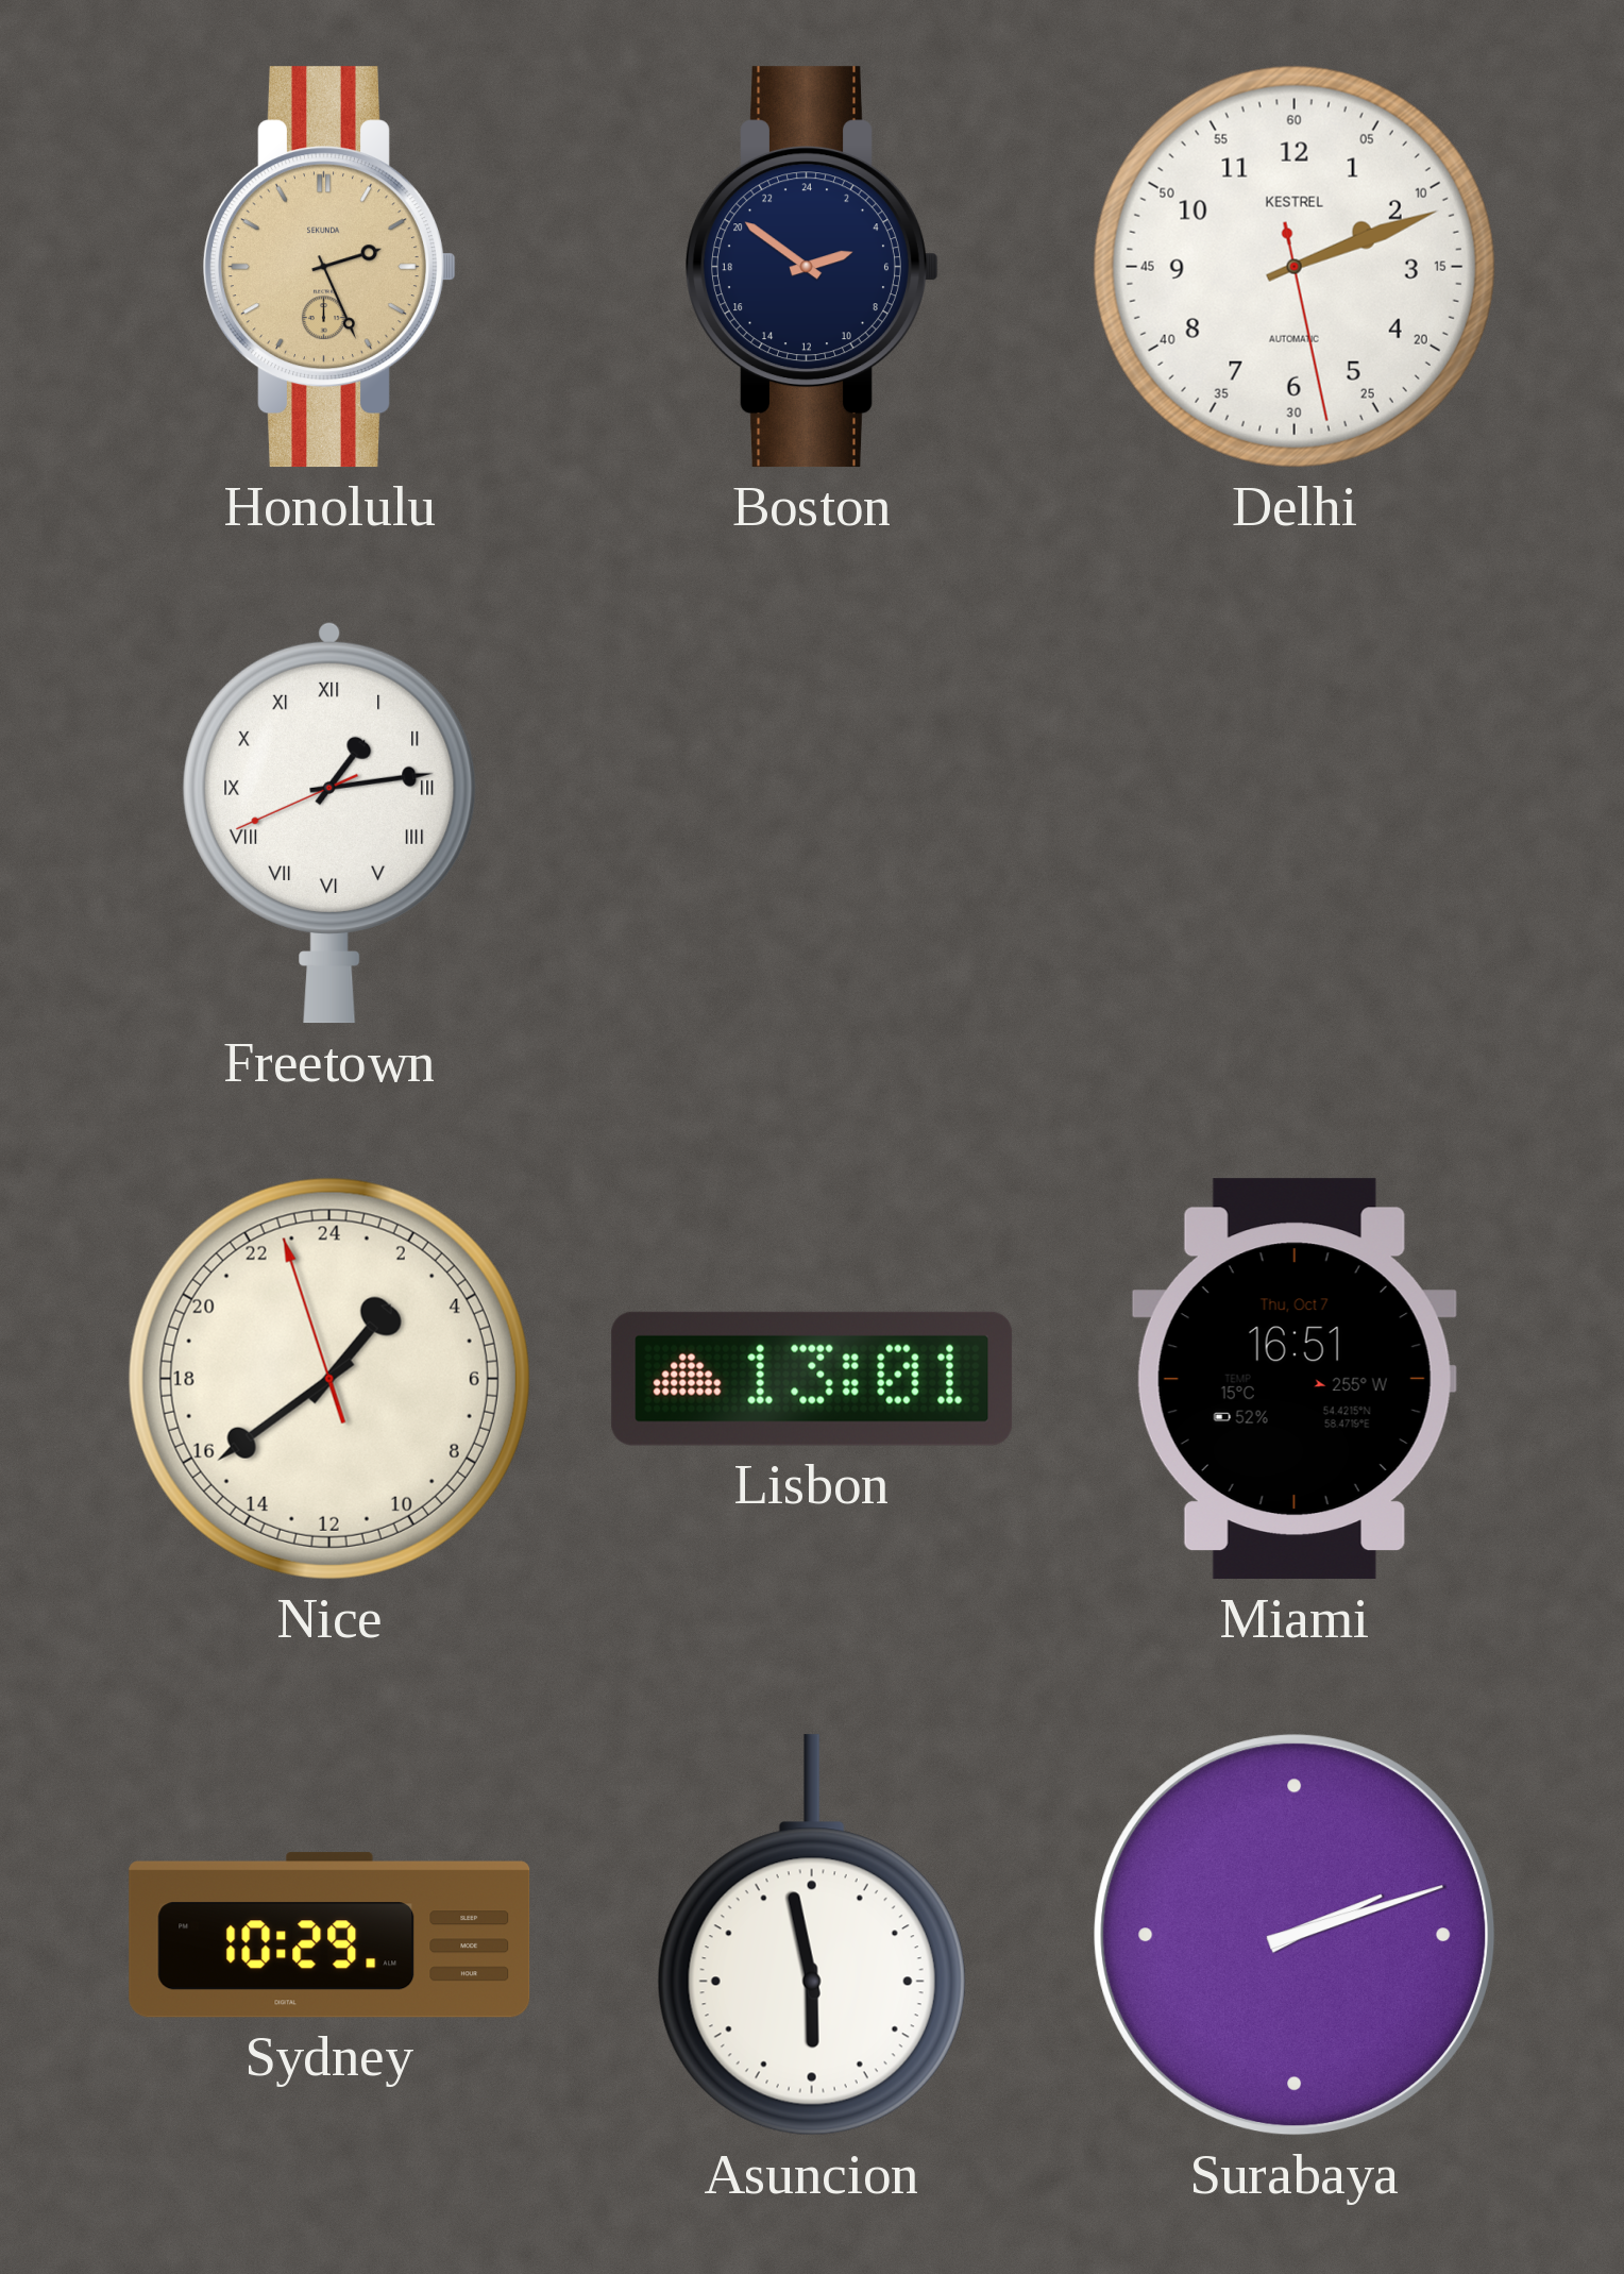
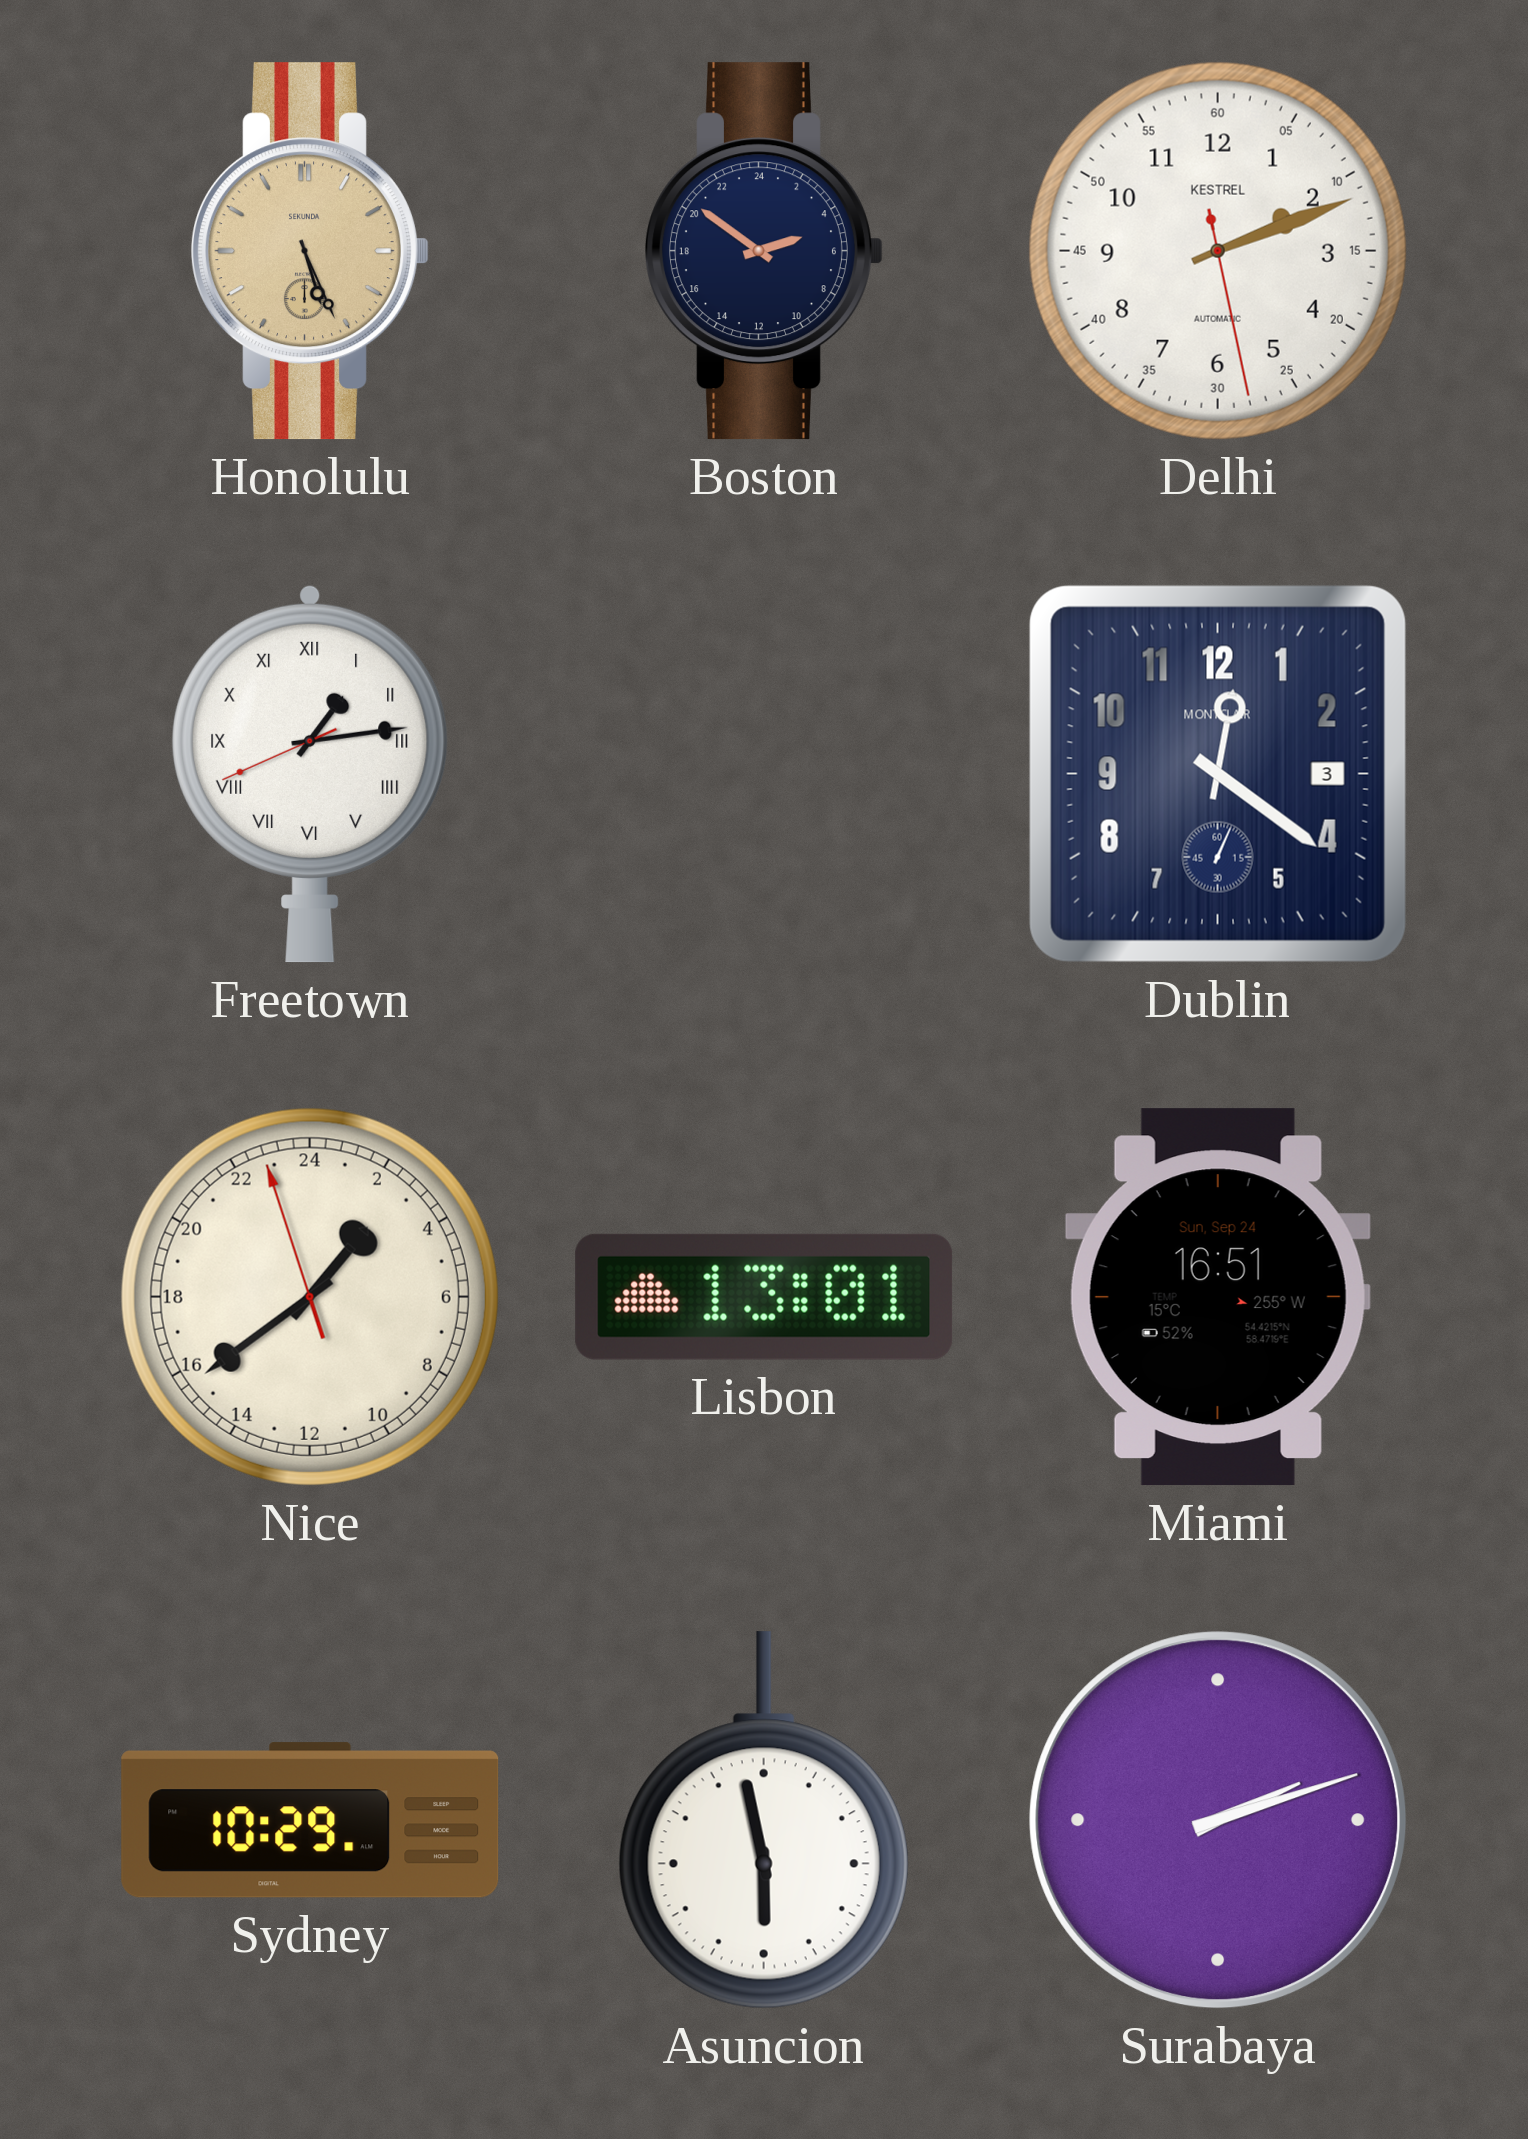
Honolulu: 2:26 -> 5:26
Dublin: none -> 12:21
Miami date: Thu, Oct 7 -> Sun, Sep 24
